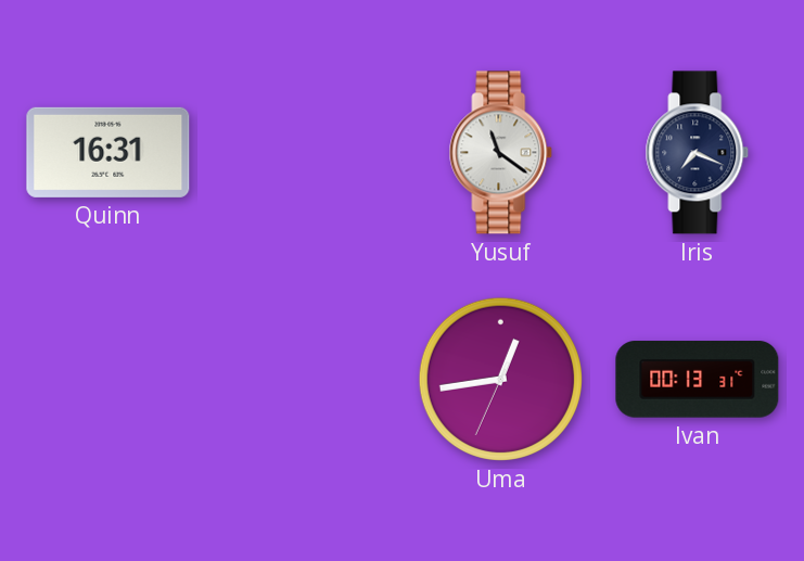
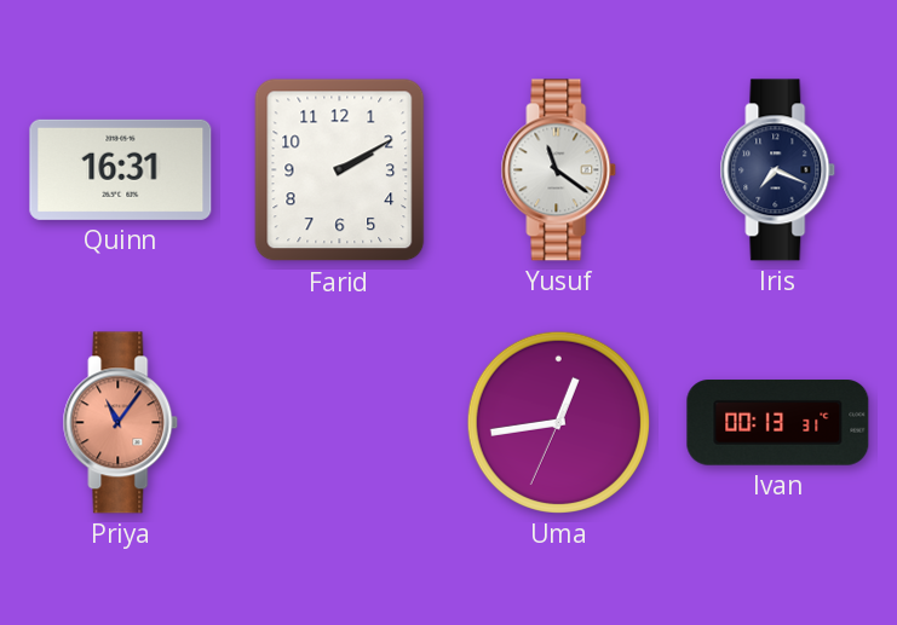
Farid: none -> 2:10
Priya: none -> 11:06
